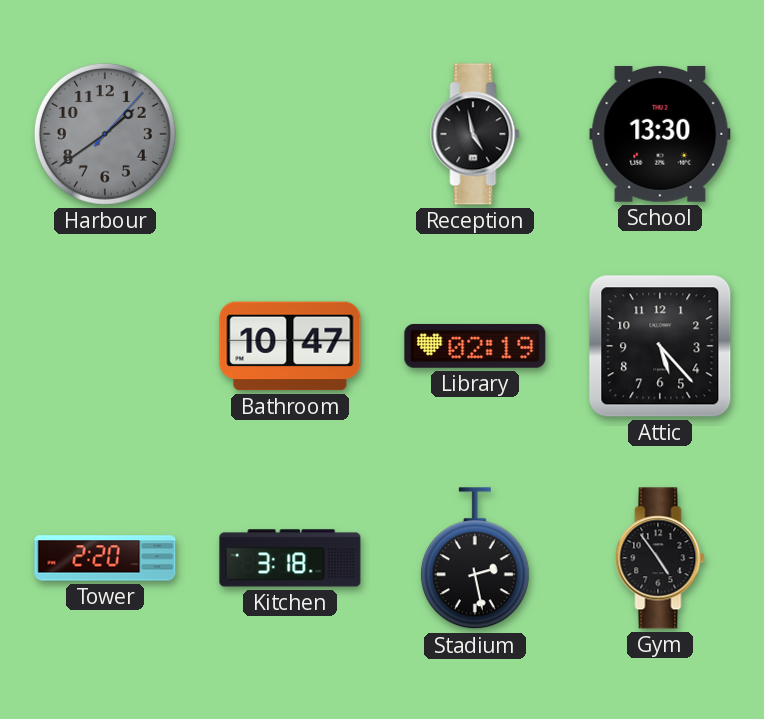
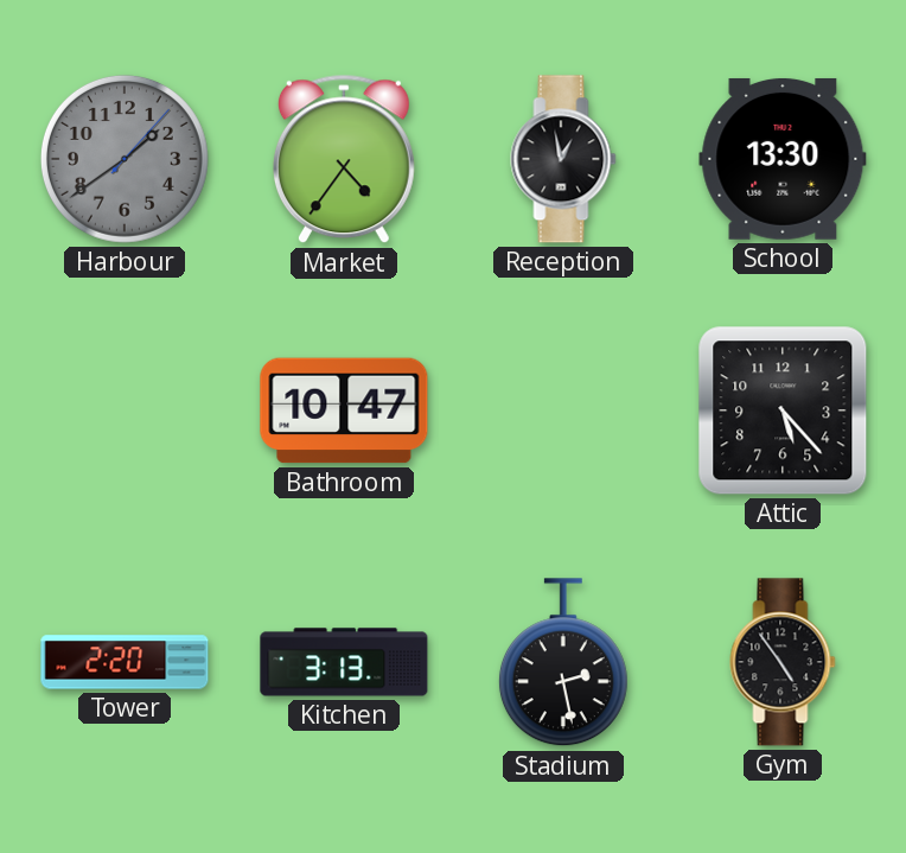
Market: none -> 4:36
Reception: 4:58 -> 12:58
Library: 02:19 -> none
Kitchen: 3:18 -> 3:13
